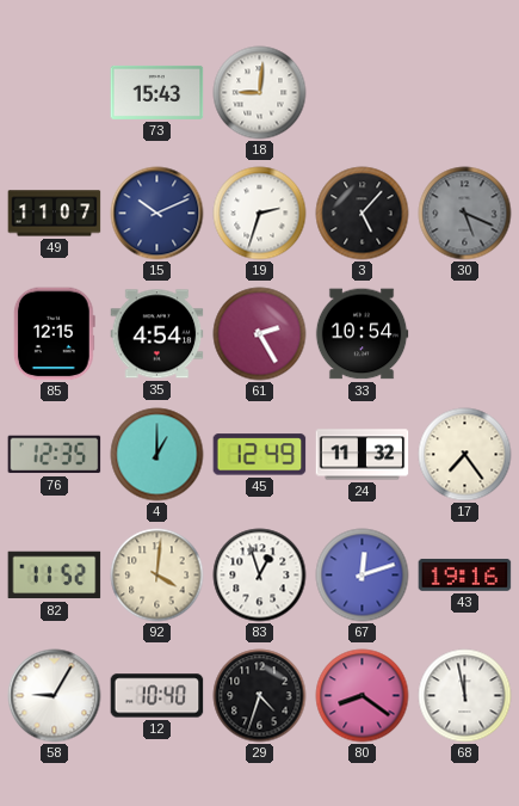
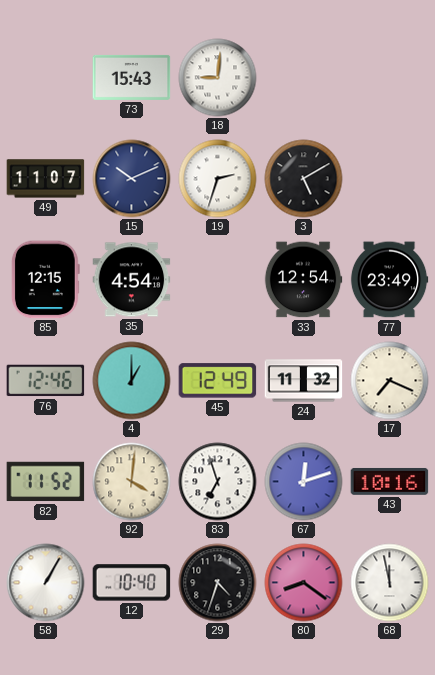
3: 5:07 -> 5:10
30: 5:19 -> none
61: 2:25 -> none
33: 10:54 -> 12:54
77: none -> 23:49
76: 12:35 -> 12:46
17: 7:24 -> 7:19
83: 12:57 -> 6:57
43: 19:16 -> 10:16
58: 9:05 -> 1:05
